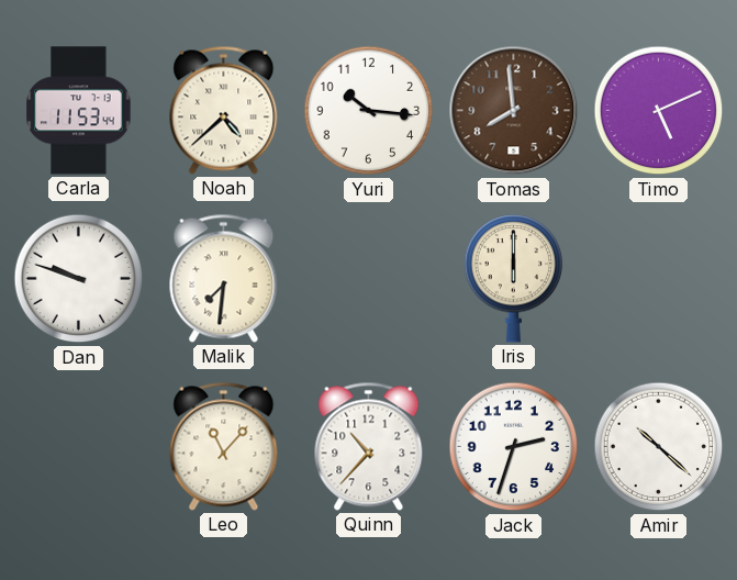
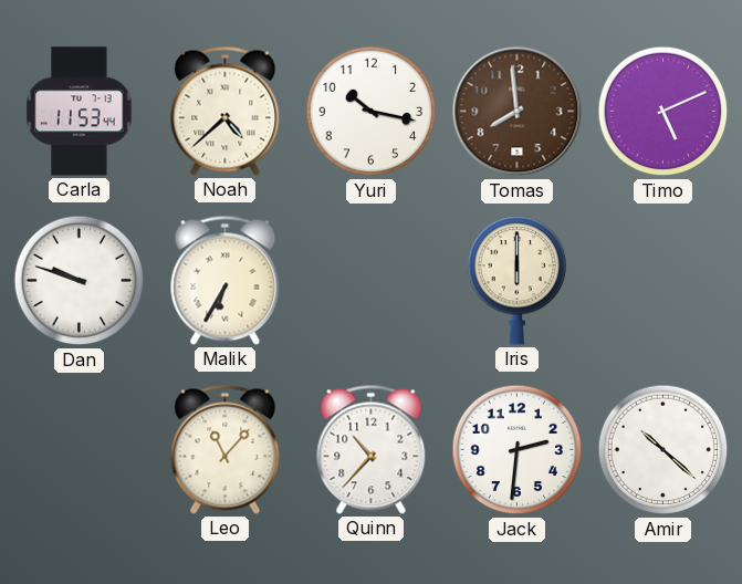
Yuri: 10:16 -> 10:17
Malik: 7:31 -> 6:35
Jack: 2:33 -> 2:31
